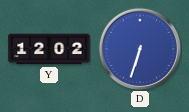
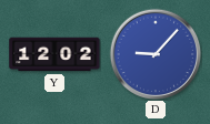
D: 6:33 -> 9:07
